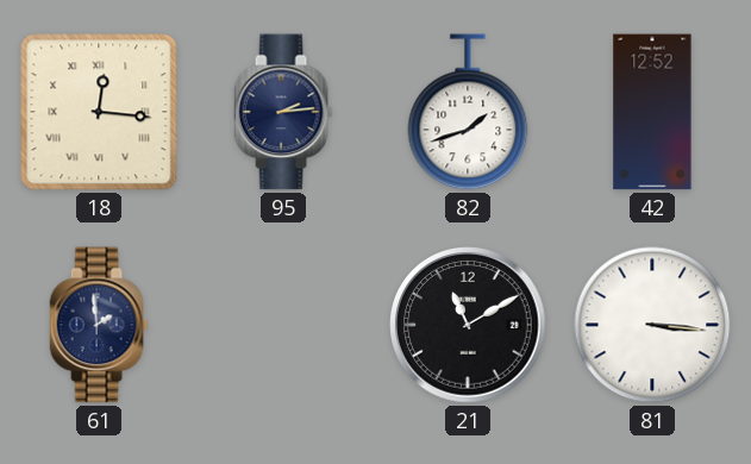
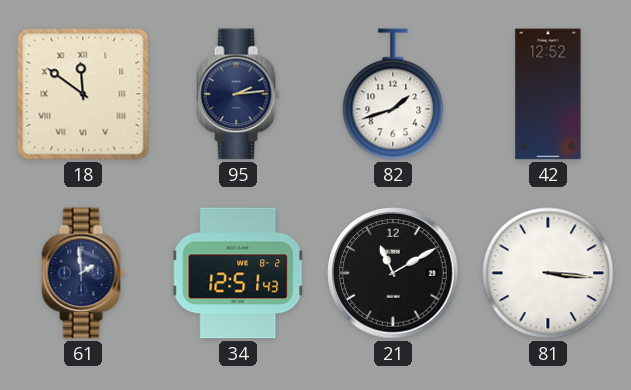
18: 12:16 -> 11:51
34: none -> 12:51
